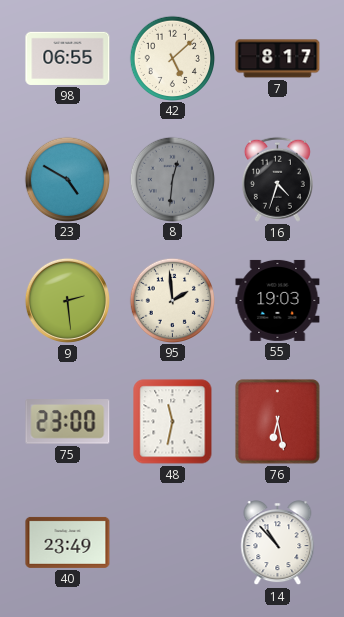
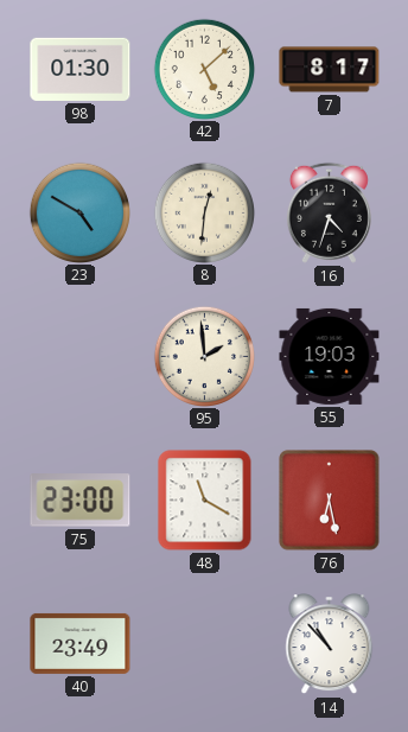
98: 06:55 -> 01:30
8 dial: grey -> cream
9: 2:29 -> none
48: 11:32 -> 11:20
